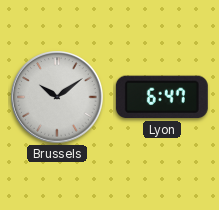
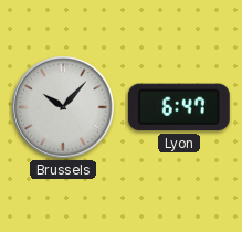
Brussels: 10:09 -> 10:07
